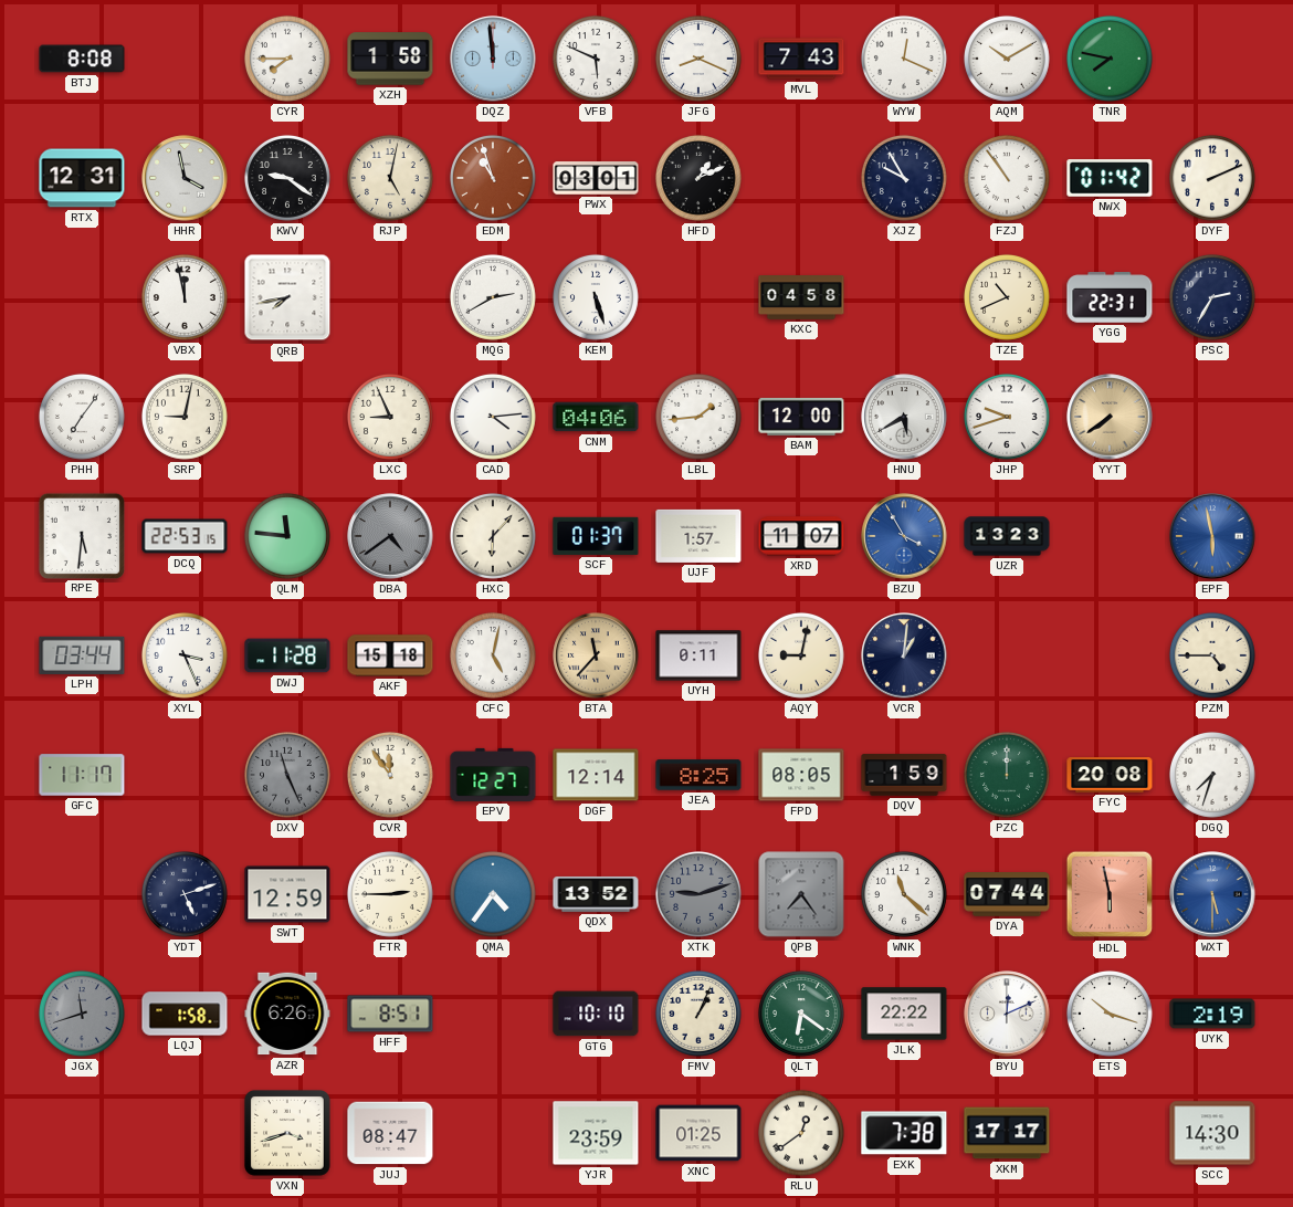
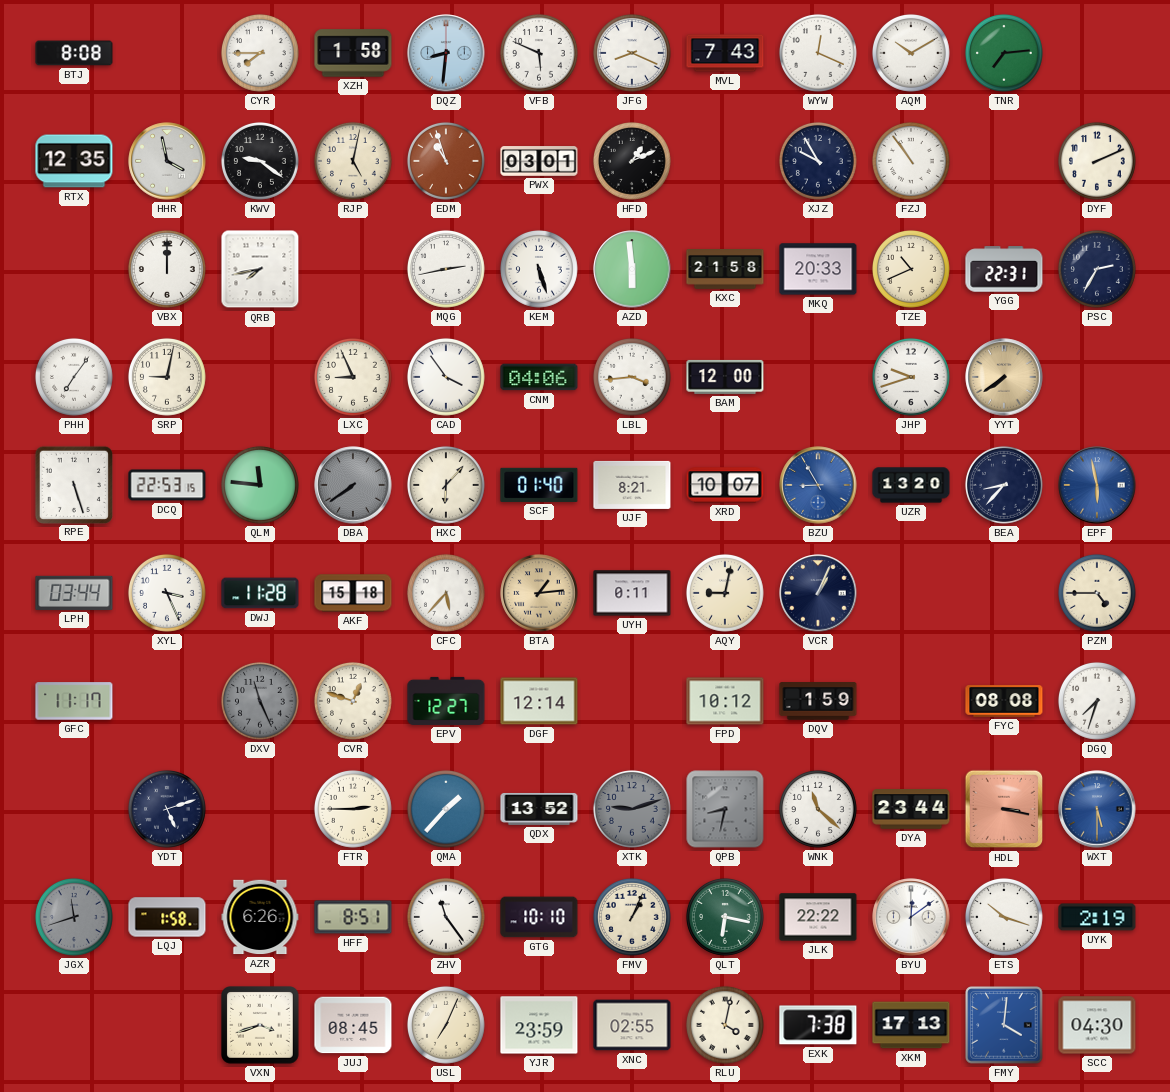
DQZ: 11:59 -> 8:31
TNR: 7:47 -> 7:14
RTX: 12:31 -> 12:35
NWX: 01:42 -> none
VBX: 11:58 -> 12:00
MQG: 2:40 -> 2:43
AZD: none -> 5:59
KXC: 04:58 -> 21:58
MKQ: none -> 20:33
CAD: 4:14 -> 3:54
LBL: 1:44 -> 3:44
HNU: 5:40 -> none
RPE: 5:31 -> 5:27
DBA: 4:39 -> 7:39
SCF: 01:37 -> 01:40
UJF: 1:57 -> 8:21
XRD: 11:07 -> 10:07
BZU: 3:55 -> 8:55
UZR: 13:23 -> 13:20
BEA: none -> 8:37
CFC: 5:02 -> 5:37
BTA: 11:37 -> 1:14
VCR: 1:01 -> 1:04
CVR: 11:54 -> 12:48
JEA: 8:25 -> none
FPD: 08:05 -> 10:12
PZC: 12:00 -> none
FYC: 20:08 -> 08:08
SWT: 12:59 -> none
QMA: 4:36 -> 1:37
QPB: 7:24 -> 8:32
DYA: 07:44 -> 23:44
HDL: 5:58 -> 3:17
ZHV: none -> 11:24
QLT: 6:21 -> 6:17
BYU: 12:11 -> 12:09
JUJ: 08:47 -> 08:45
USL: none -> 7:04
XNC: 01:25 -> 02:55
RLU: 12:39 -> 4:02
XKM: 17:17 -> 17:13
FMY: none -> 4:01
SCC: 14:30 -> 04:30
